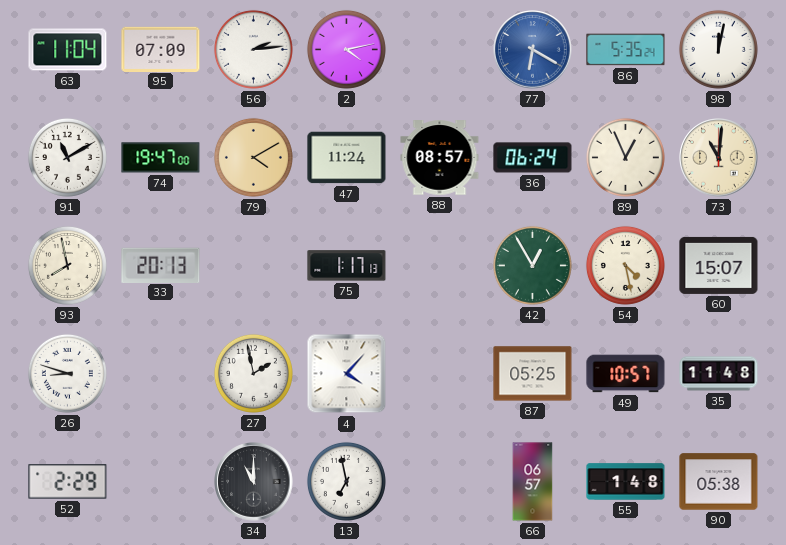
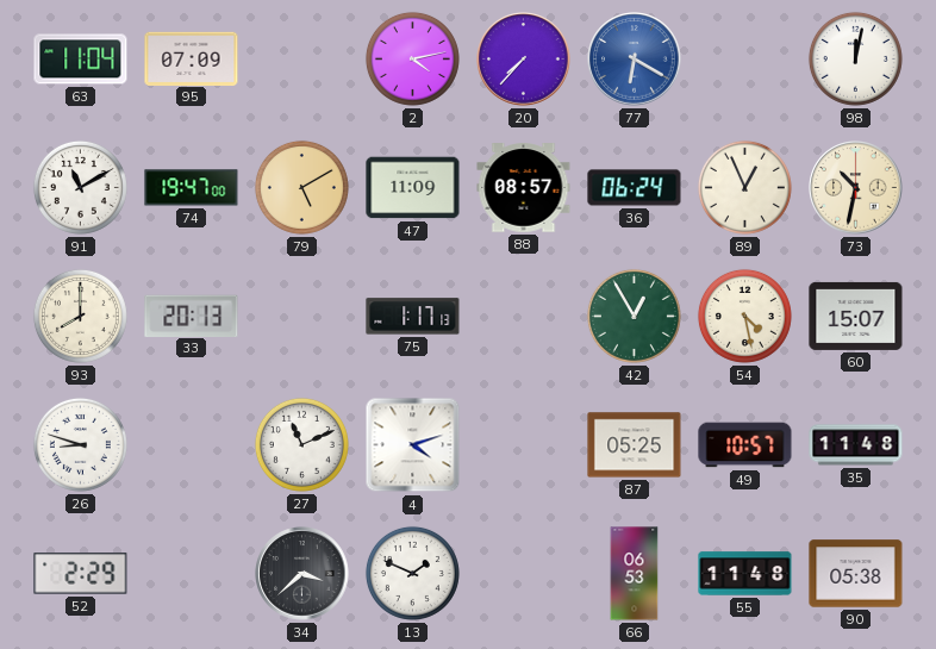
56: 2:14 -> none
20: none -> 7:37
86: 5:35 -> none
79: 4:10 -> 5:10
47: 11:24 -> 11:09
73: 11:01 -> 10:32
93: 7:58 -> 8:00
27: 1:58 -> 11:11
4: 4:07 -> 4:12
34: 11:00 -> 3:38
13: 6:58 -> 1:49
66: 06:57 -> 06:53
55: 1:48 -> 11:48
